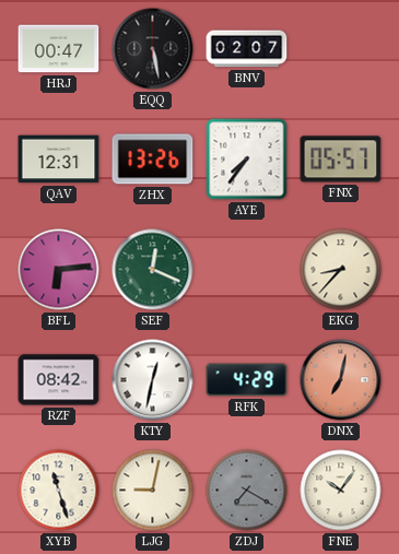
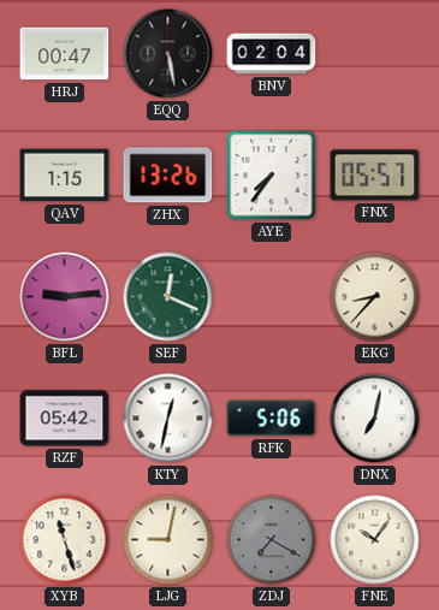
BNV: 02:07 -> 02:04
QAV: 12:31 -> 1:15
BFL: 6:14 -> 9:14
RZF: 08:42 -> 05:42
RFK: 4:29 -> 5:06
DNX dial: salmon -> white
